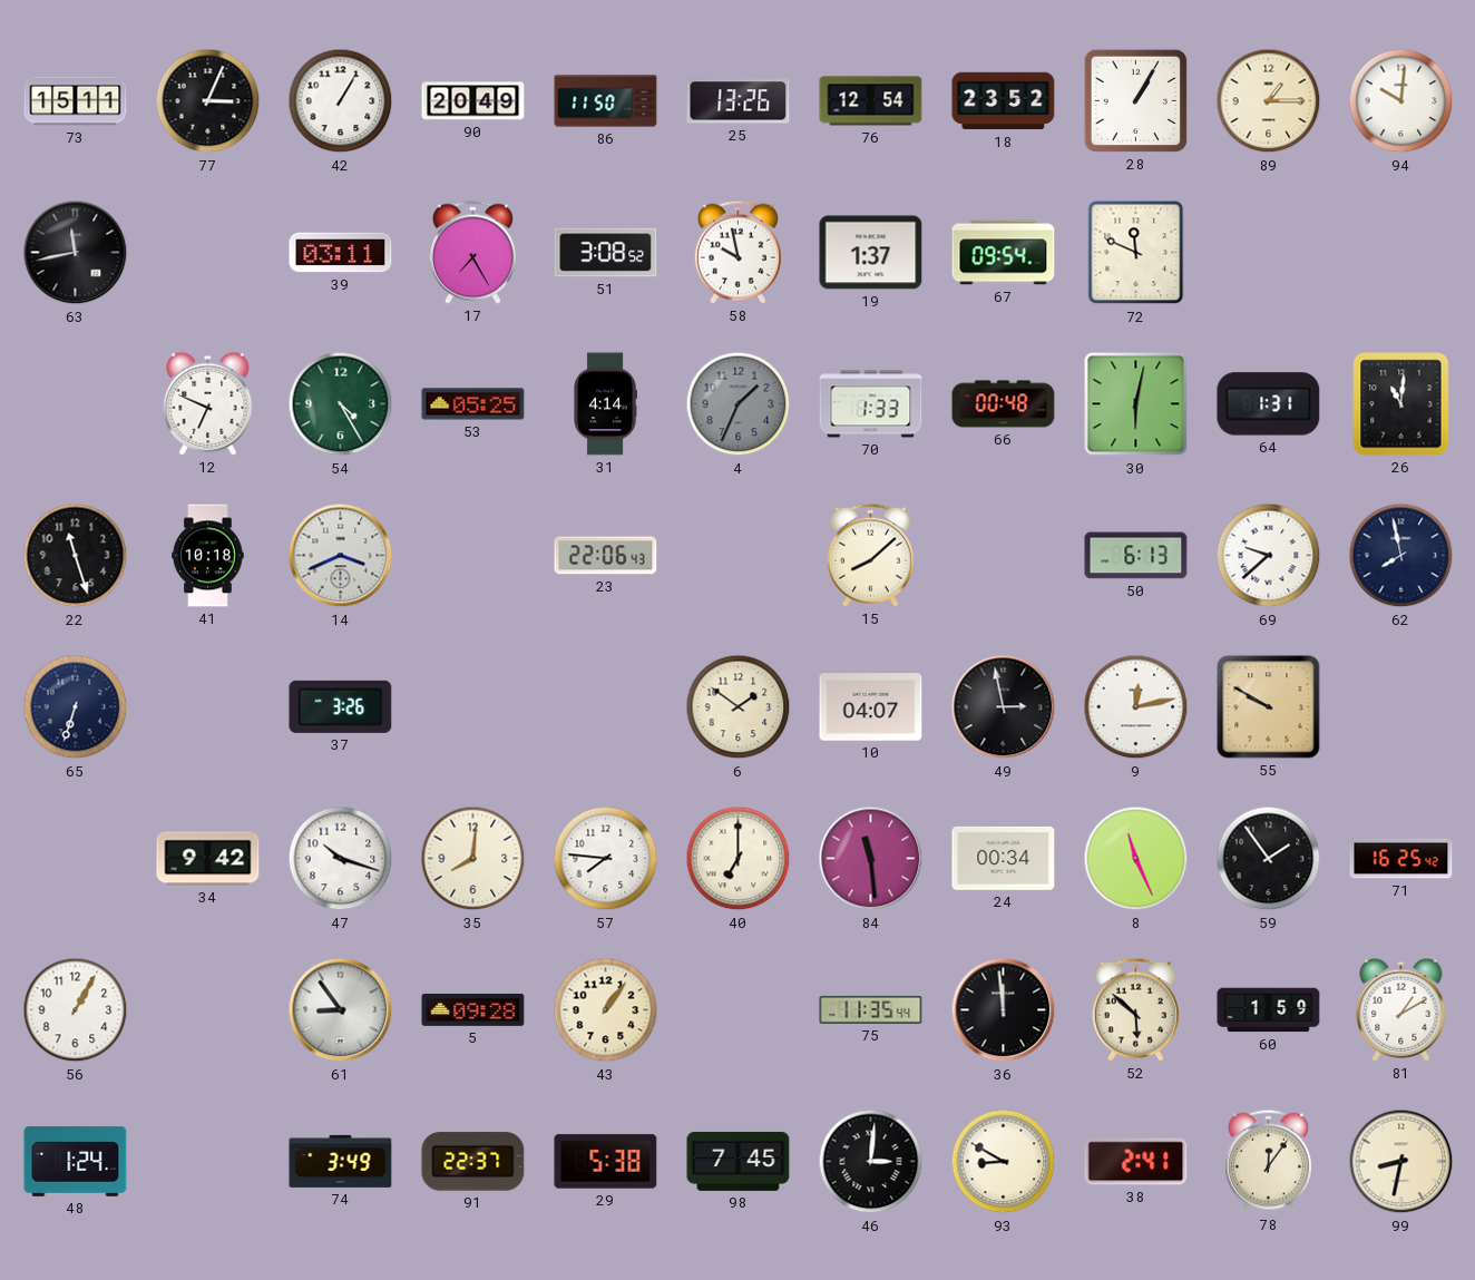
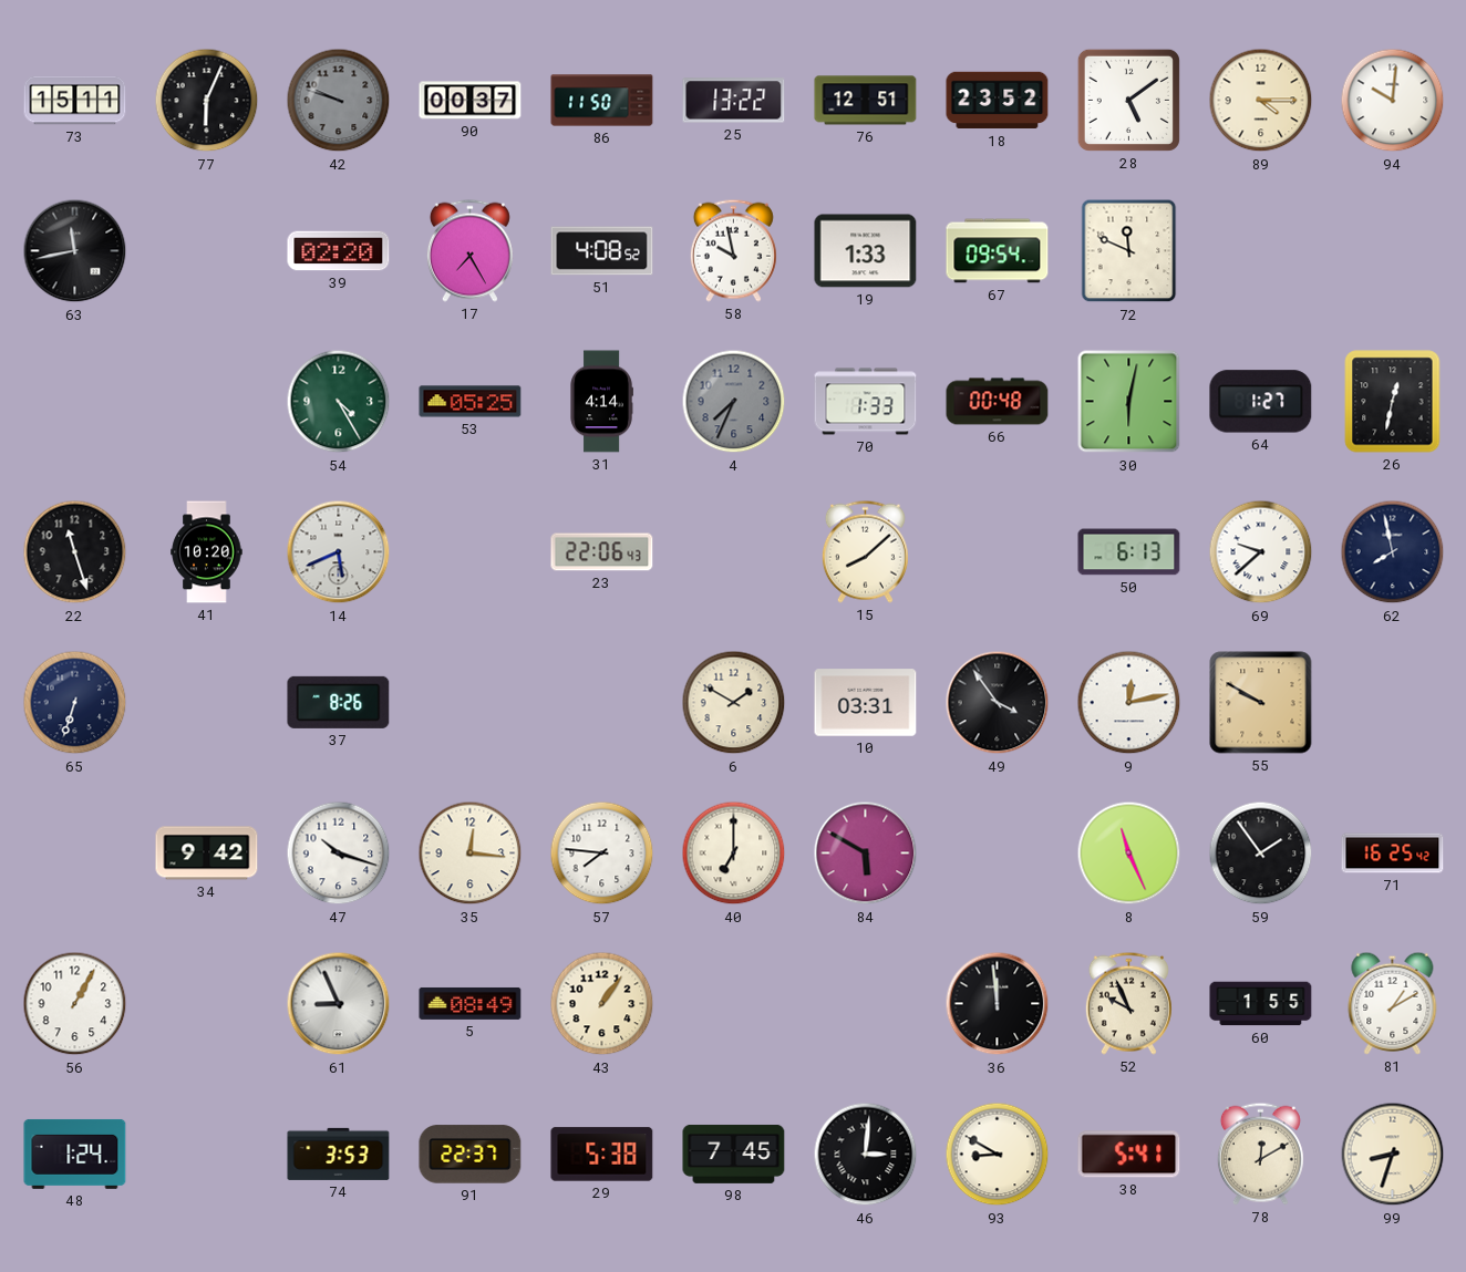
77: 3:04 -> 6:04
42: 1:05 -> 9:48
42 dial: white -> grey
90: 20:49 -> 00:37
25: 13:26 -> 13:22
76: 12:54 -> 12:51
28: 1:05 -> 5:09
89: 1:15 -> 4:15
39: 03:11 -> 02:20
51: 3:08 -> 4:08
19: 1:37 -> 1:33
12: 6:49 -> none
4: 1:34 -> 7:34
64: 1:31 -> 1:27
26: 11:01 -> 12:32
41: 10:18 -> 10:20
14: 3:41 -> 5:41
37: 3:26 -> 8:26
6: 1:51 -> 1:50
10: 04:07 -> 03:31
49: 2:58 -> 3:54
35: 8:01 -> 12:16
84: 11:29 -> 5:50
24: 00:34 -> none
61: 8:54 -> 8:56
5: 09:28 -> 08:49
75: 11:35 -> none
52: 5:52 -> 9:56
60: 1:59 -> 1:55
74: 3:49 -> 3:53
38: 2:41 -> 5:41
78: 12:06 -> 12:10
99: 8:32 -> 8:33
